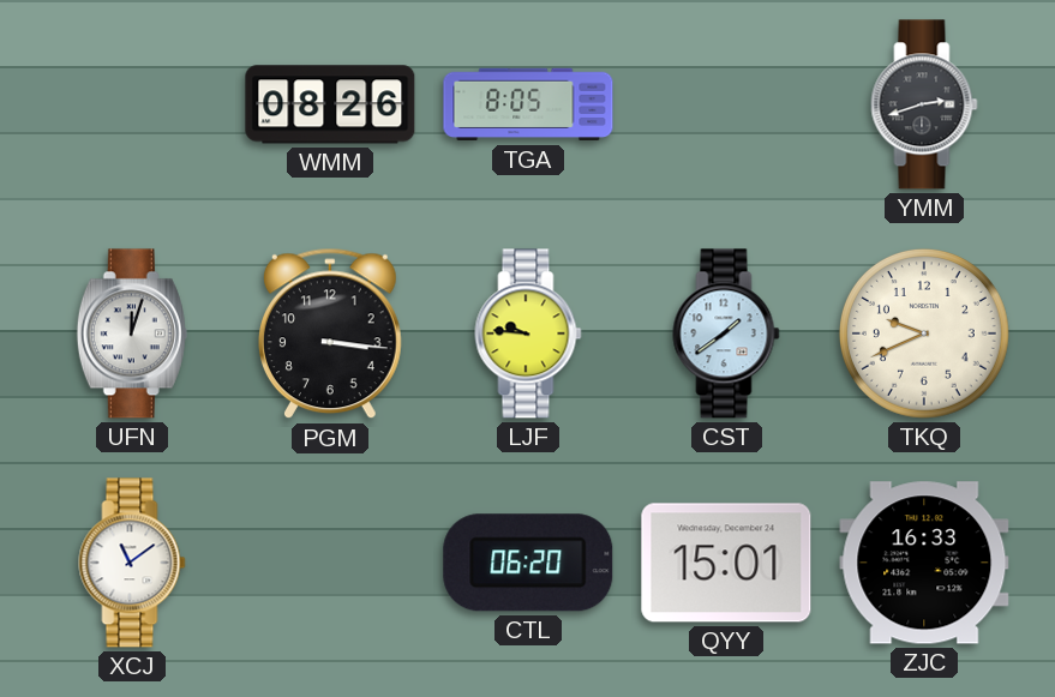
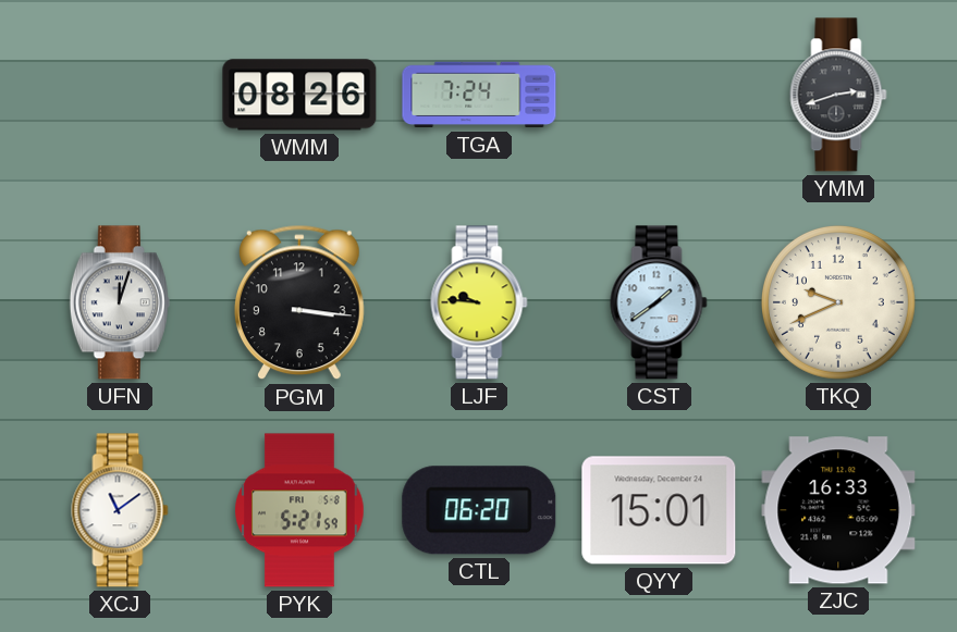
TGA: 8:05 -> 7:24
PYK: none -> 5:21
